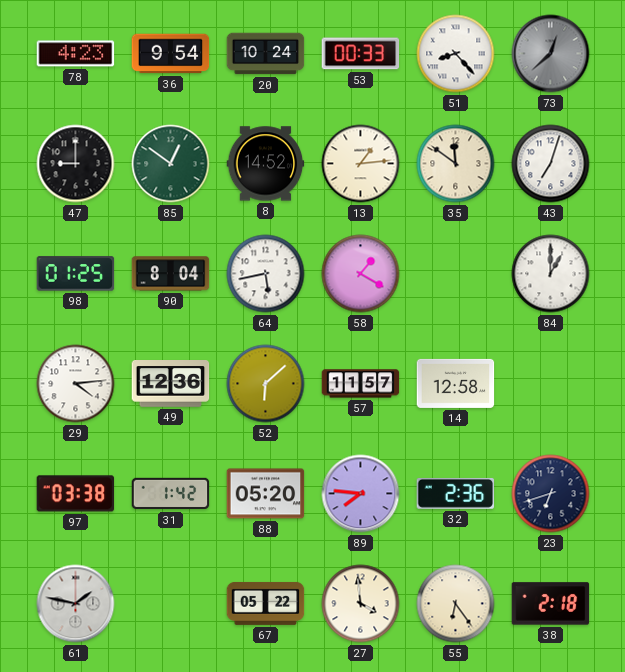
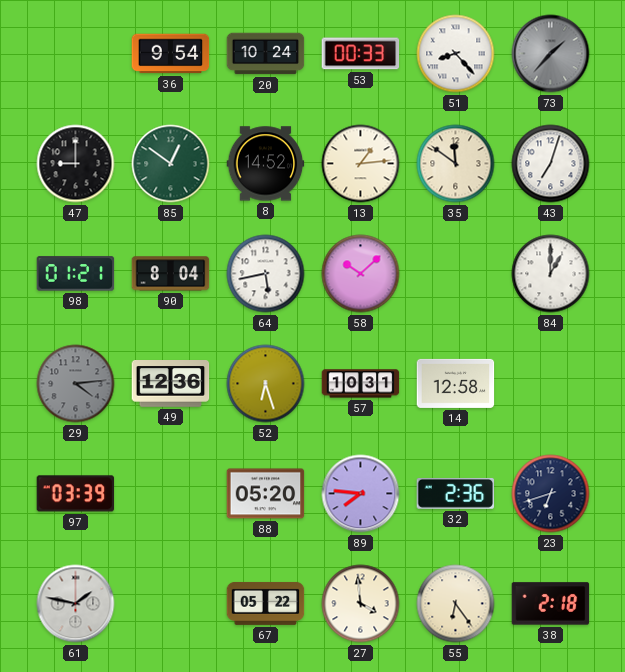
78: 4:23 -> none
73: 12:38 -> 1:37
98: 01:25 -> 01:21
58: 1:20 -> 10:08
29 dial: white -> grey
52: 6:08 -> 6:27
57: 11:57 -> 10:31
97: 03:38 -> 03:39
31: 1:42 -> none
